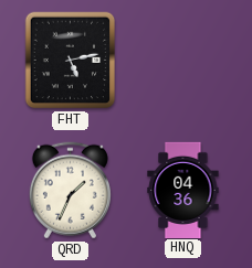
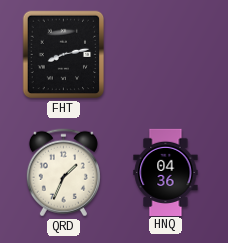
FHT: 5:13 -> 8:13
